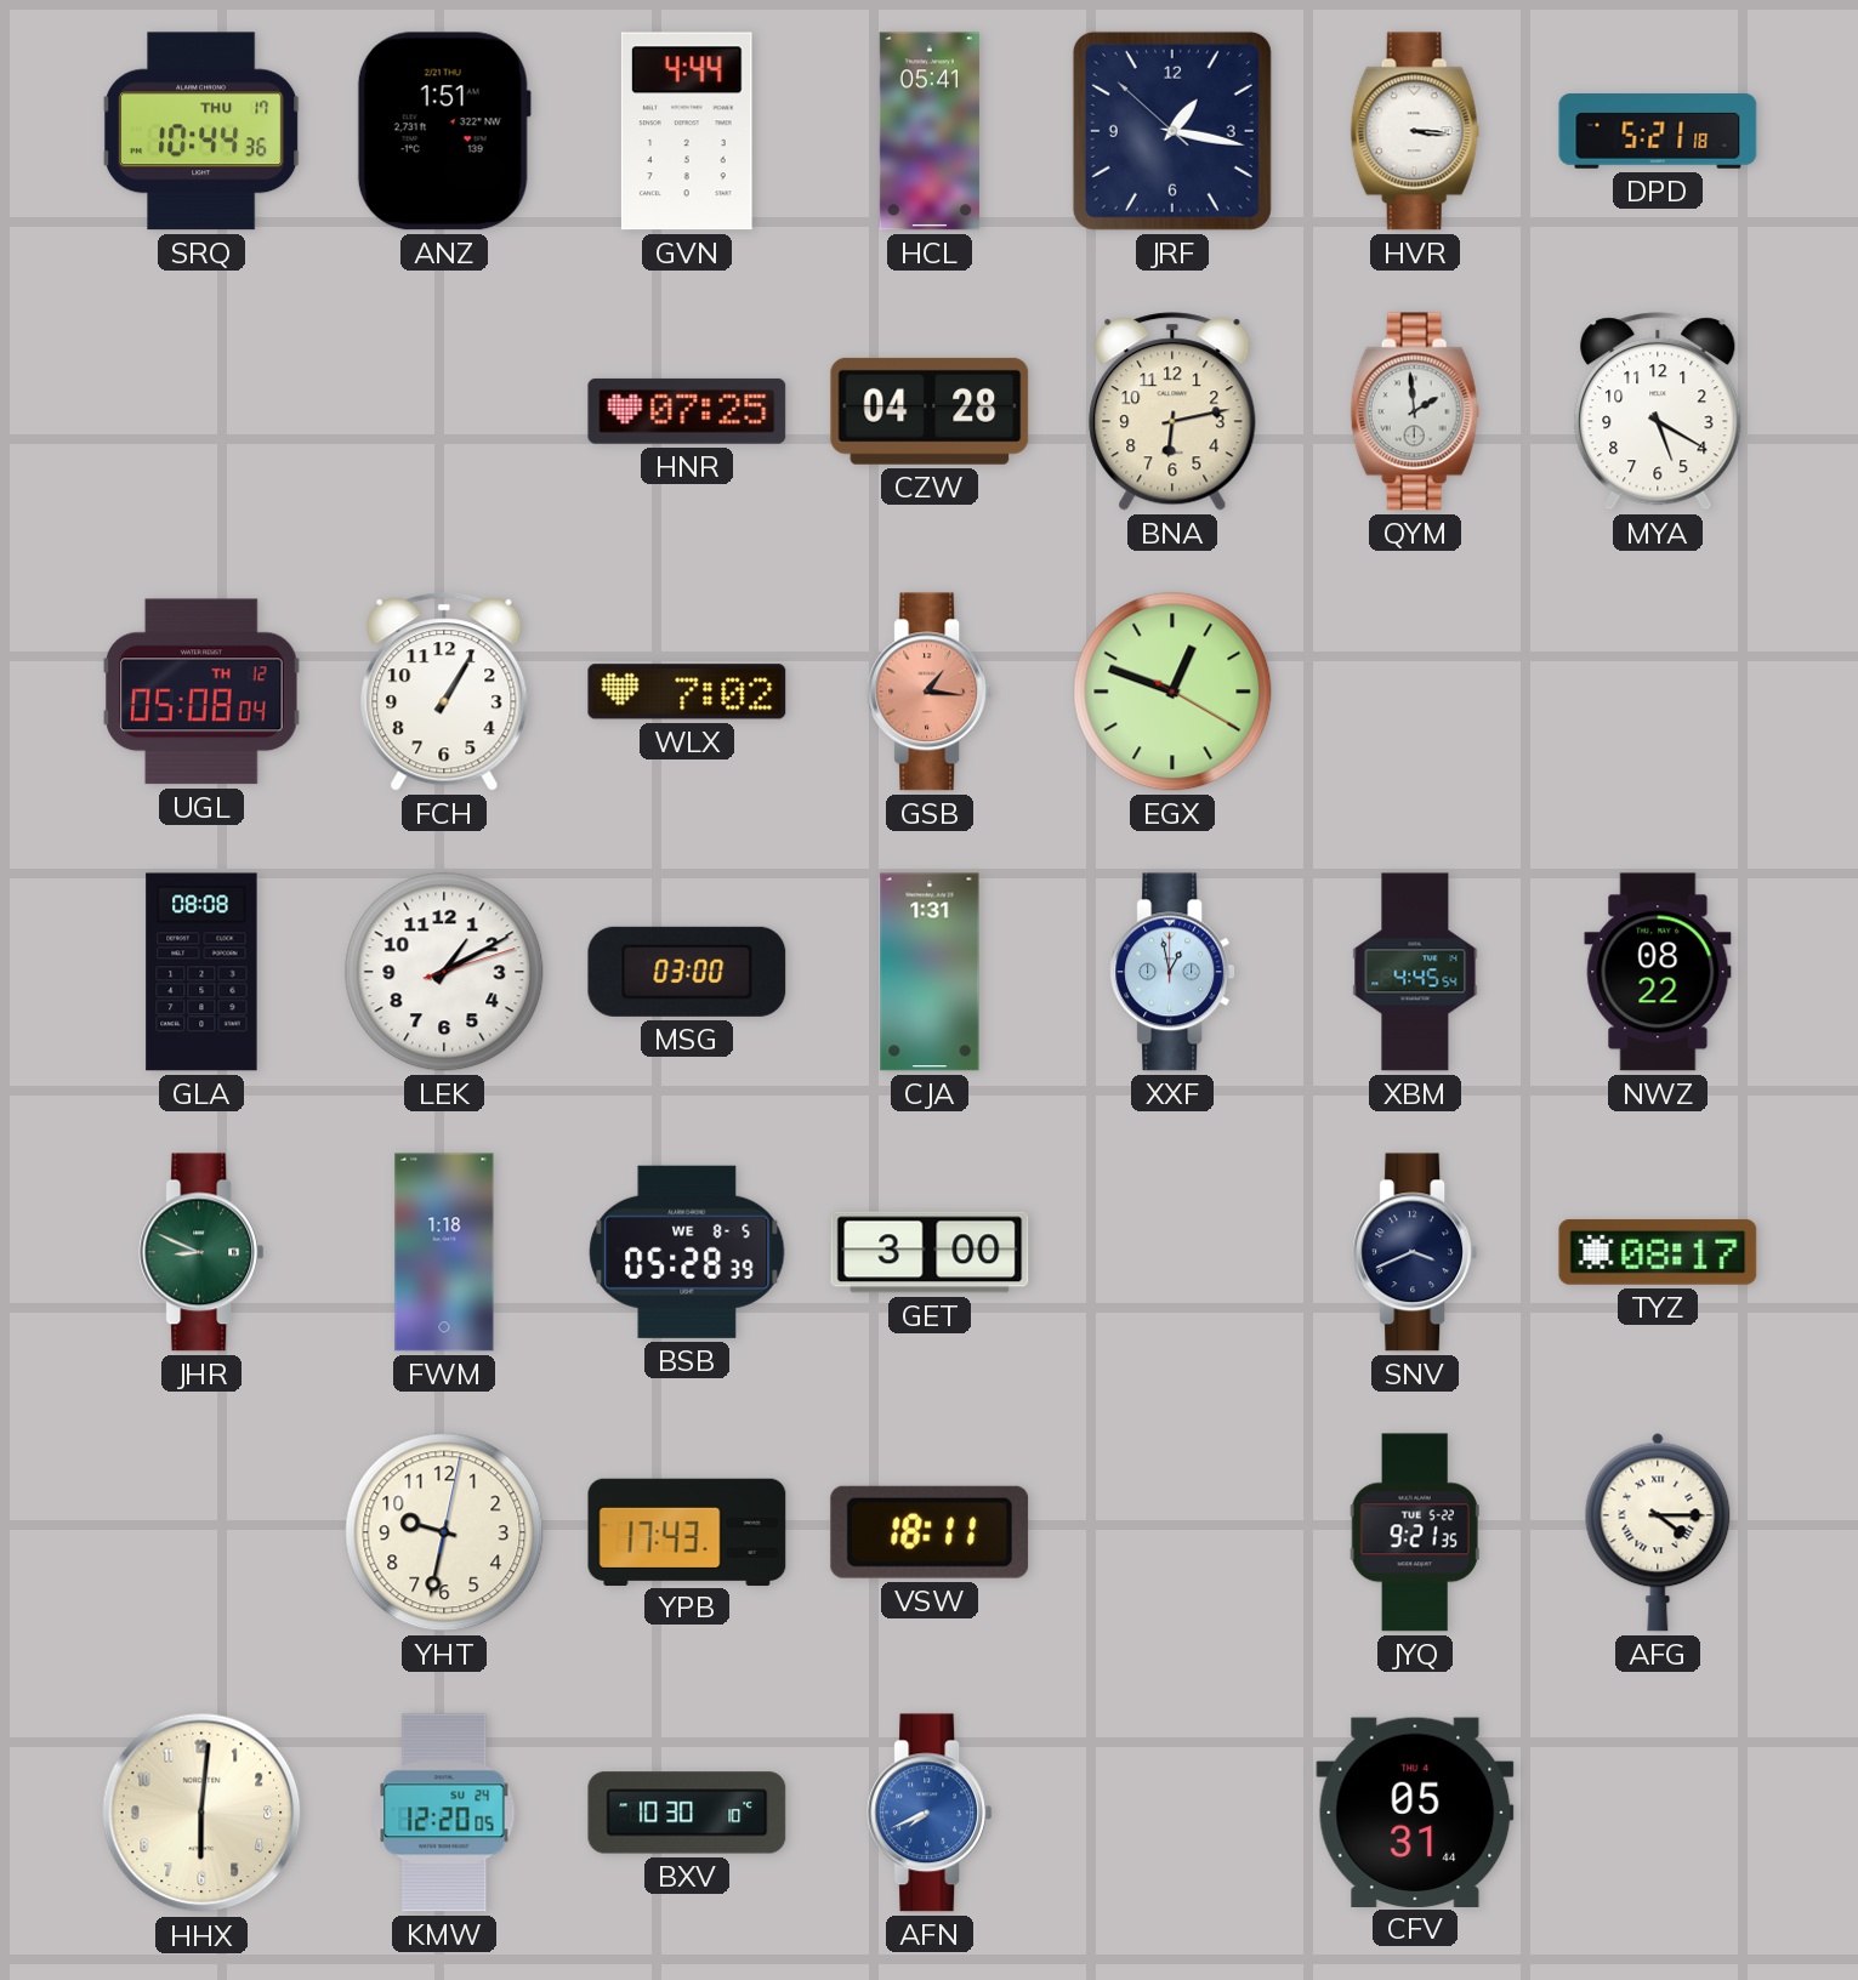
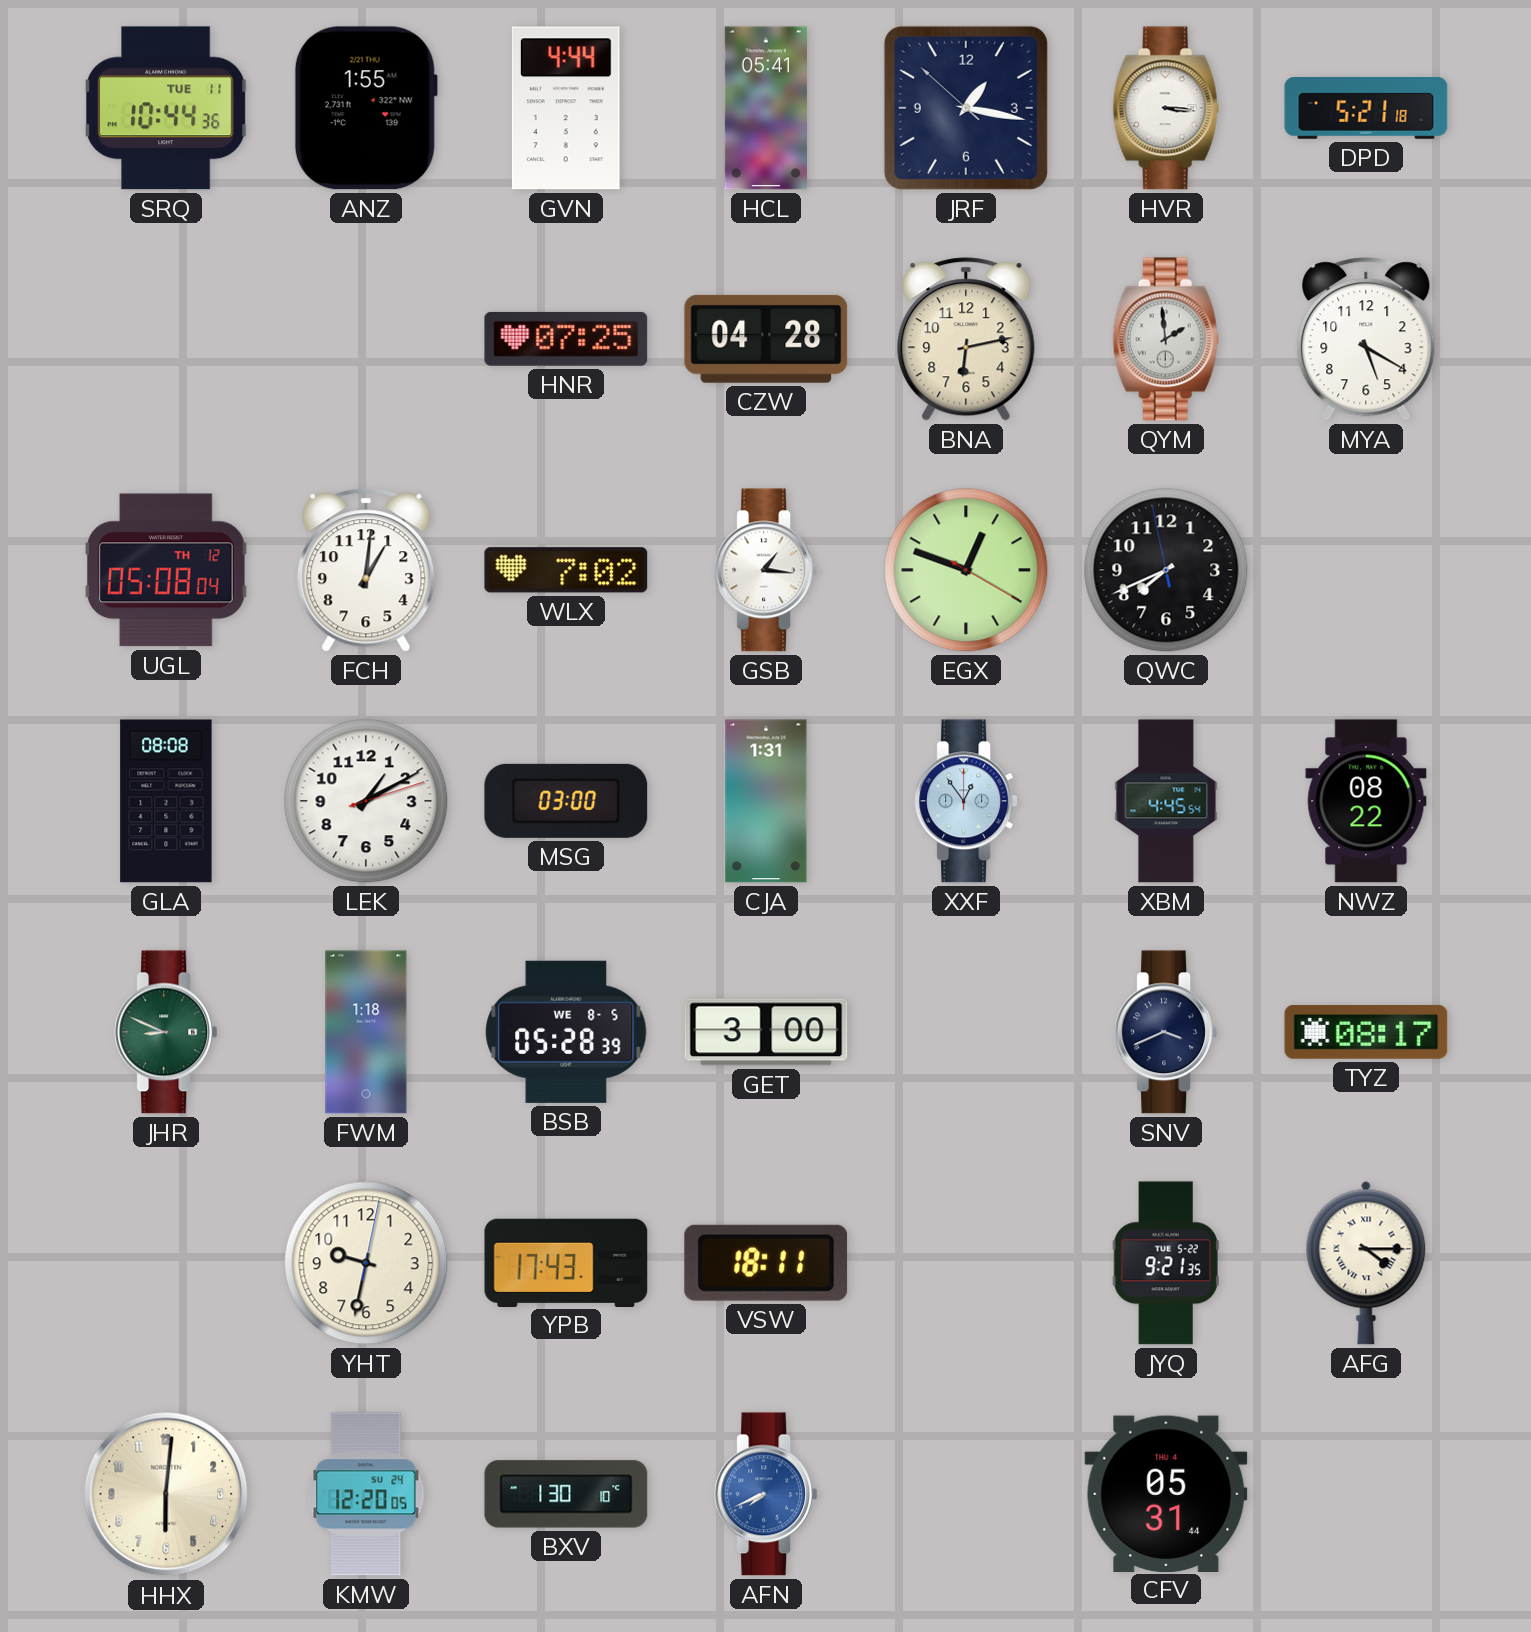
SRQ date: THU 17 -> TUE 11
ANZ: 1:51 -> 1:55
FCH: 1:05 -> 1:01
GSB dial: salmon -> white
QWC: none -> 7:40
XXF: 12:58 -> 12:54
BXV: 10:30 -> 1:30
